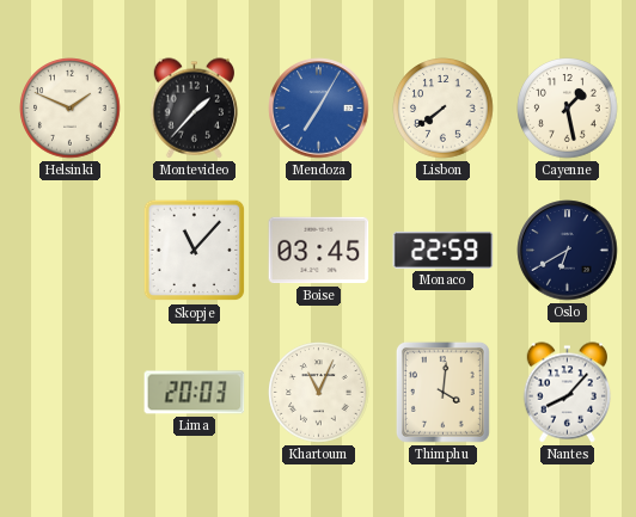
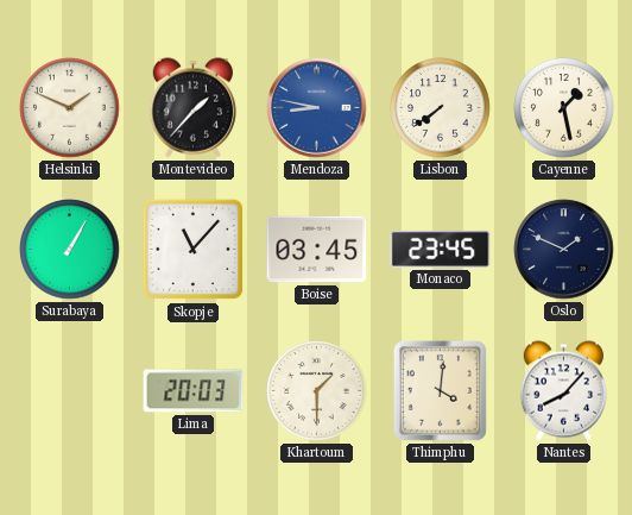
Mendoza: 7:05 -> 8:47
Surabaya: none -> 1:05
Monaco: 22:59 -> 23:45
Oslo: 6:40 -> 1:49
Khartoum: 11:04 -> 1:30
